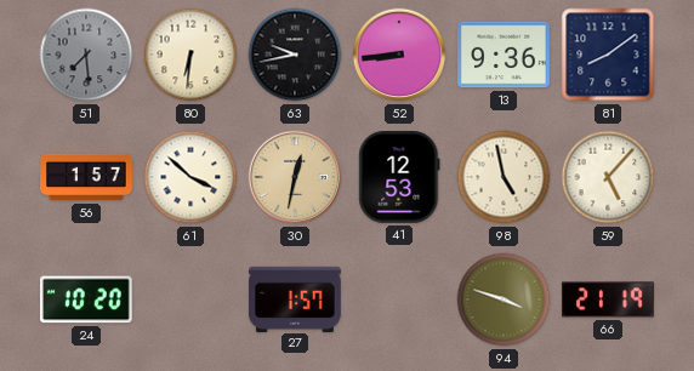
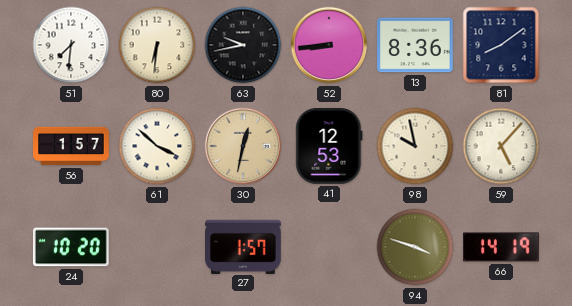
51: 7:29 -> 7:31
51 dial: grey -> white
13: 9:36 -> 8:36
98: 4:58 -> 9:58
66: 21:19 -> 14:19
